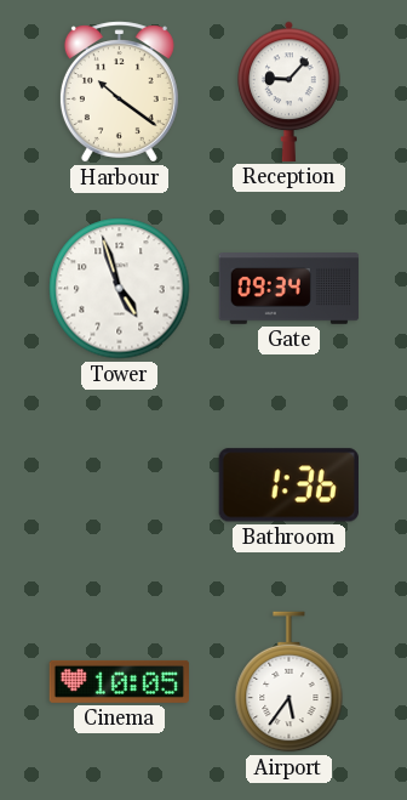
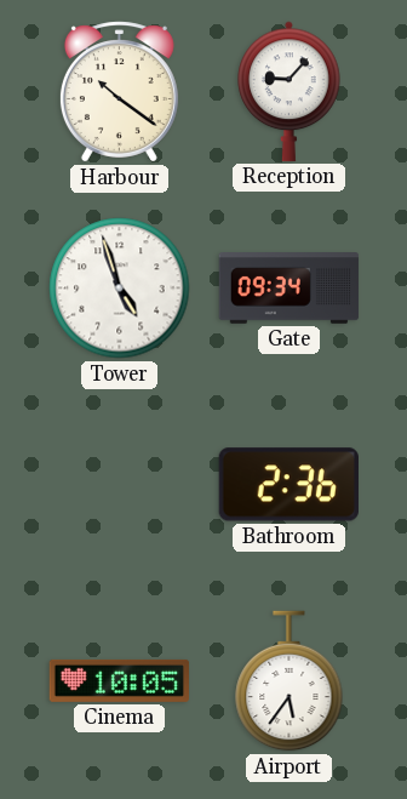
Bathroom: 1:36 -> 2:36
